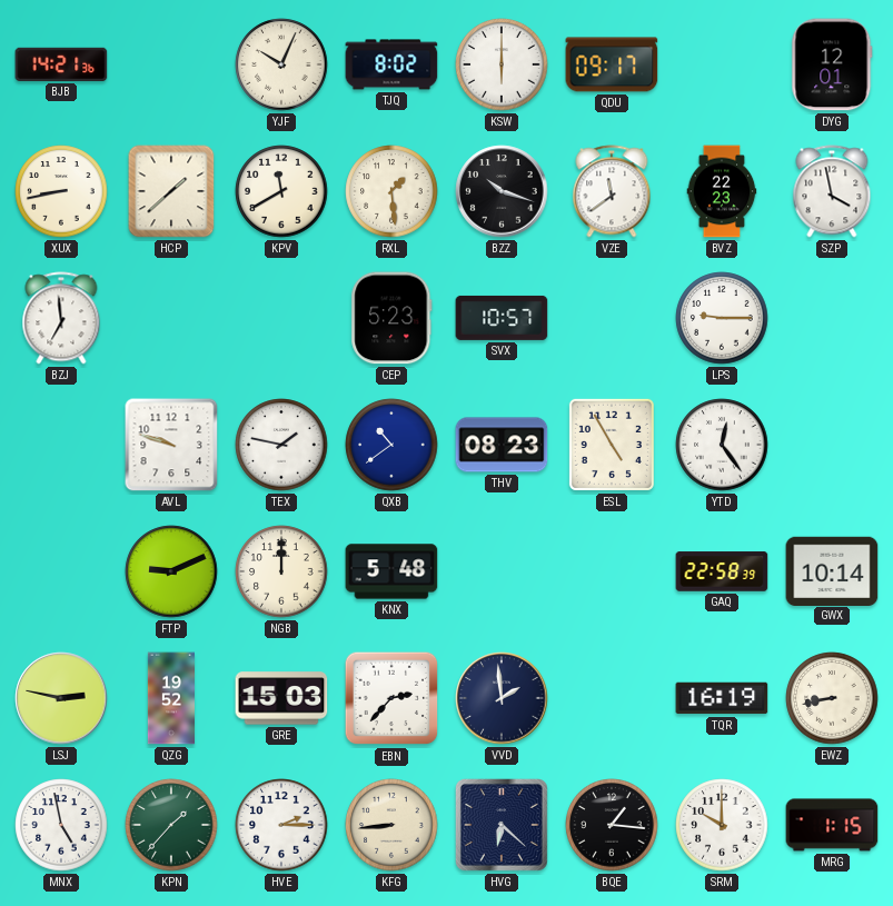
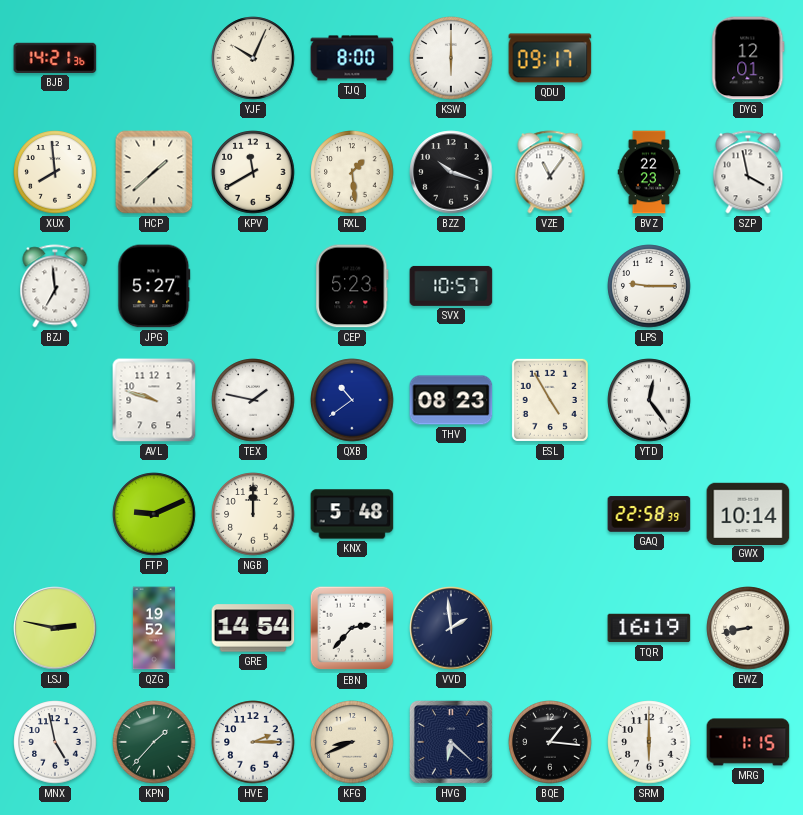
TJQ: 8:02 -> 8:00
XUX: 8:43 -> 7:59
VZE: 11:39 -> 11:06
JPG: none -> 5:27
GRE: 15:03 -> 14:54
KFG: 8:44 -> 8:41
SRM: 10:00 -> 6:00
